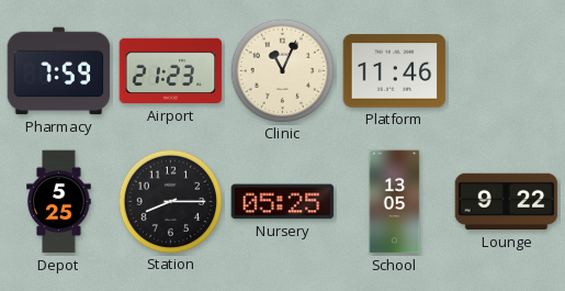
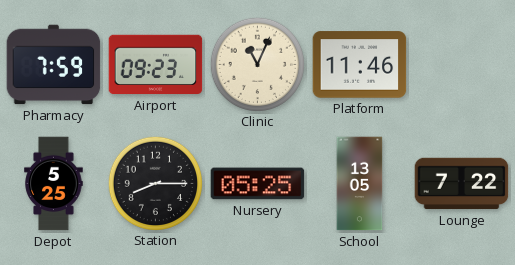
Airport: 21:23 -> 09:23
Lounge: 9:22 -> 7:22
